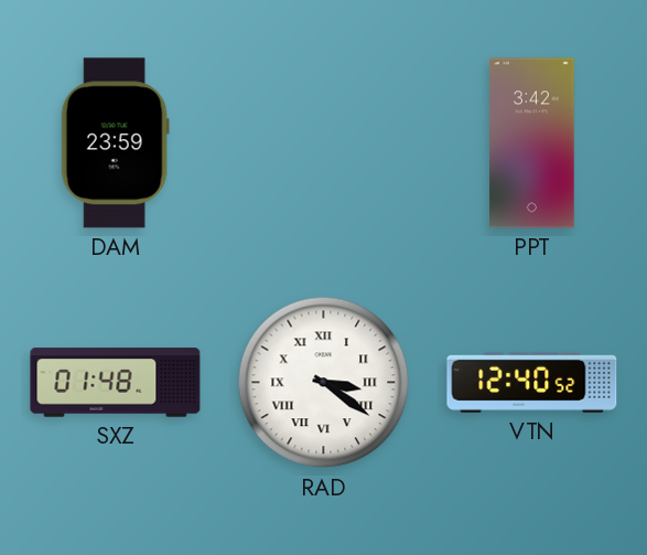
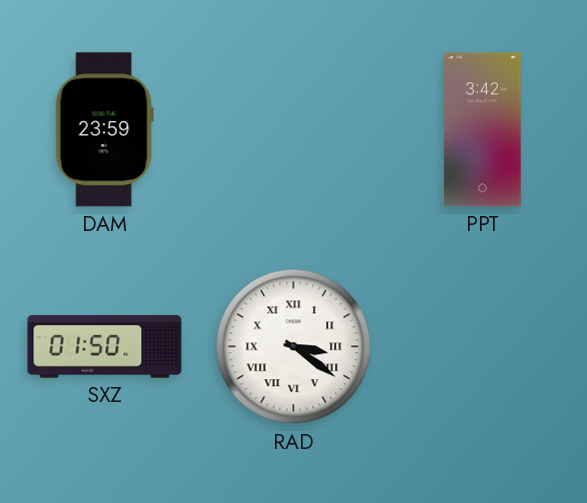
SXZ: 01:48 -> 01:50
VTN: 12:40 -> none
